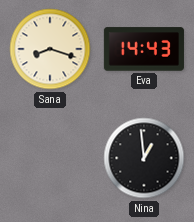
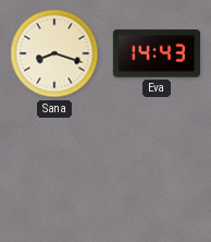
Nina: 12:59 -> none
